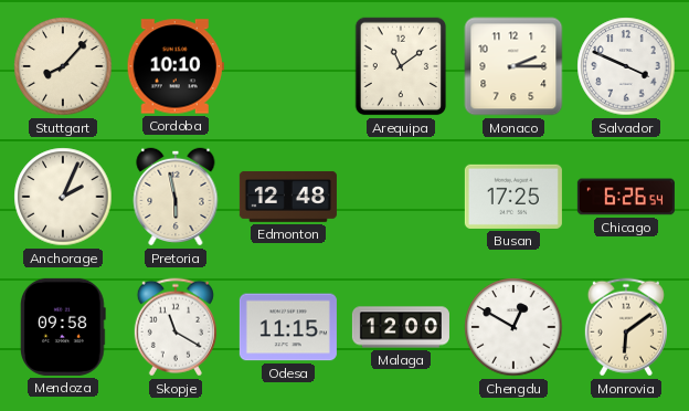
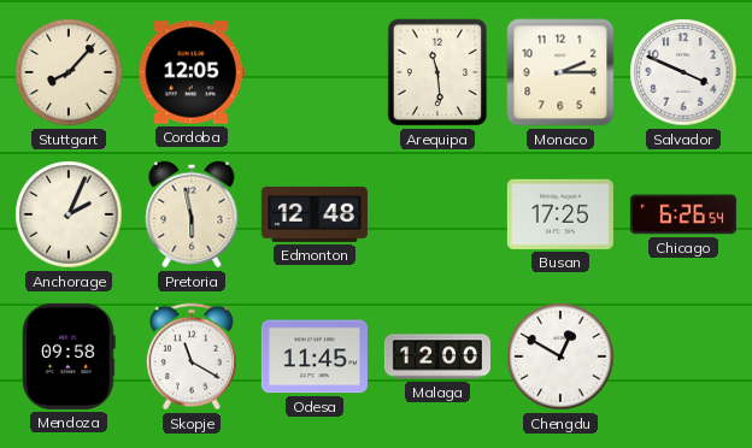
Cordoba: 10:10 -> 12:05
Arequipa: 11:09 -> 11:29
Odesa: 11:15 -> 11:45
Monrovia: 6:09 -> none
